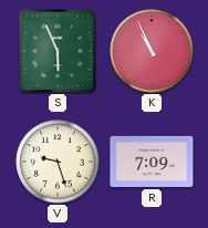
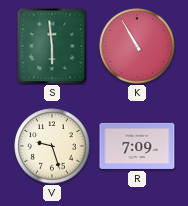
S: 5:56 -> 5:59
K: 10:56 -> 10:55
